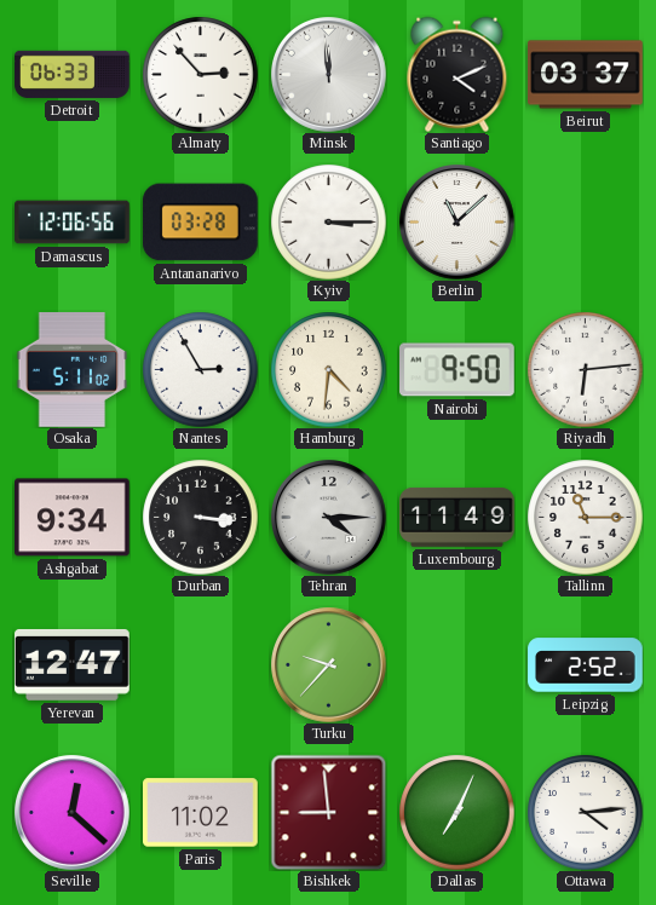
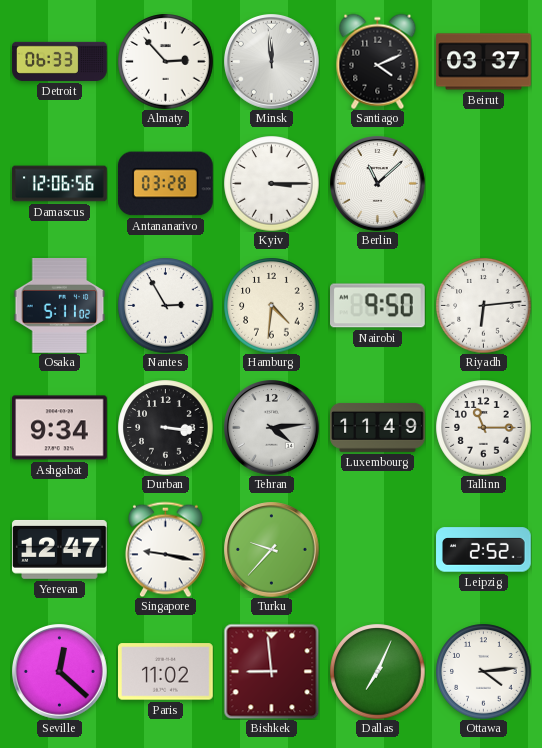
Tehran: 4:15 -> 4:14
Singapore: none -> 9:17
